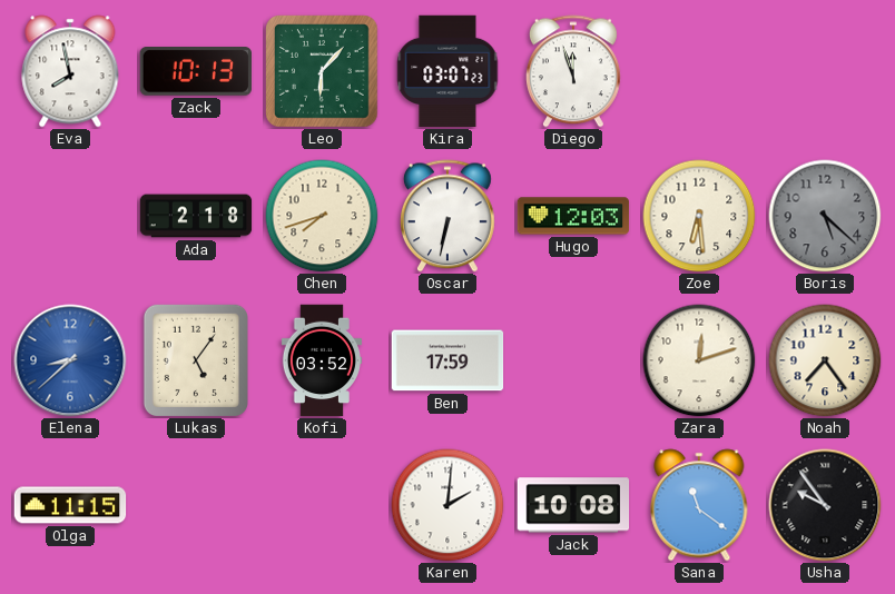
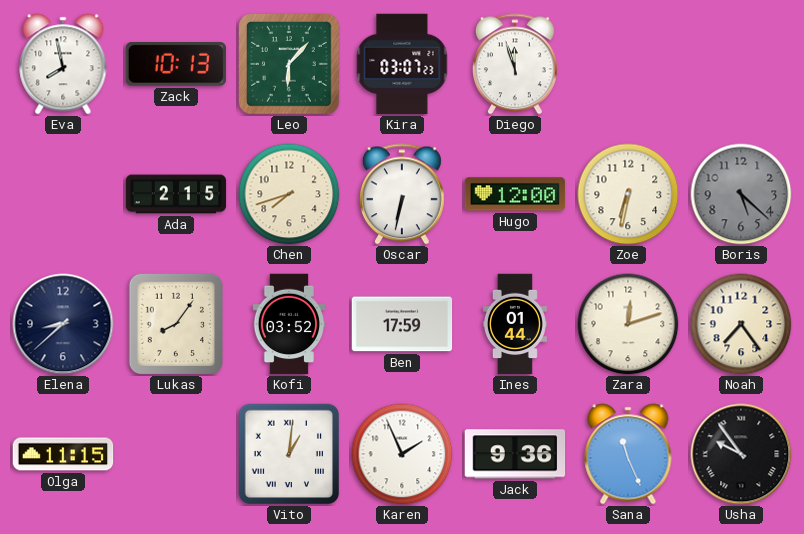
Ada: 2:18 -> 2:15
Hugo: 12:03 -> 12:00
Zoe: 6:29 -> 6:32
Elena dial: blue -> navy
Lukas: 5:06 -> 8:06
Ines: none -> 01:44
Vito: none -> 1:01
Karen: 2:01 -> 1:56
Jack: 10:08 -> 9:36
Sana: 11:21 -> 11:26
